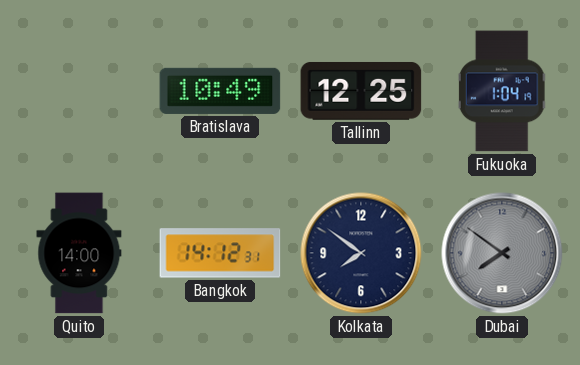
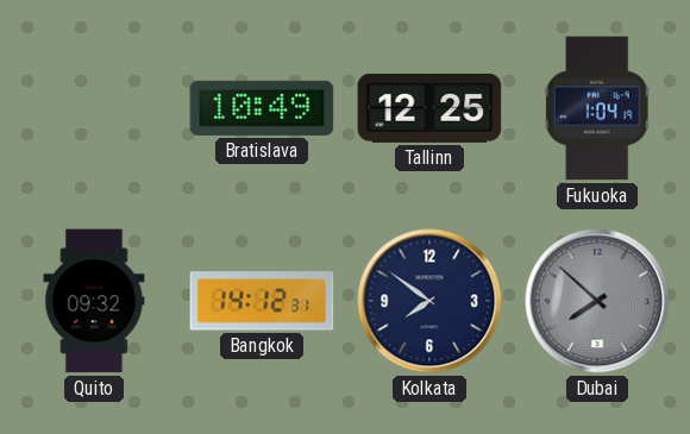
Quito: 14:00 -> 09:32
Dubai: 7:51 -> 7:52
